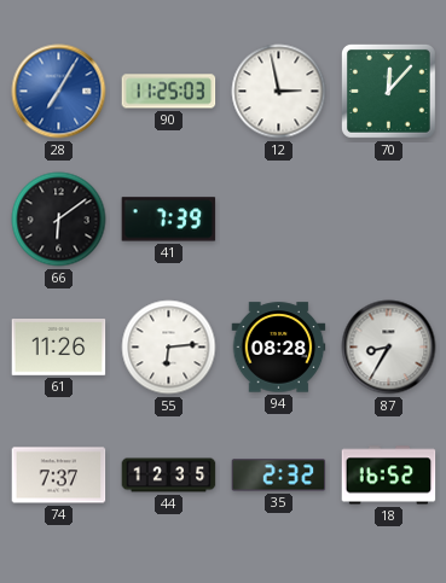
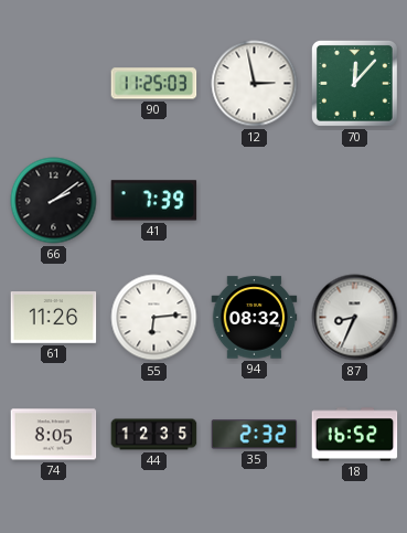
28: 7:05 -> none
66: 6:09 -> 2:09
94: 08:28 -> 08:32
87: 8:35 -> 8:34
74: 7:37 -> 8:05
